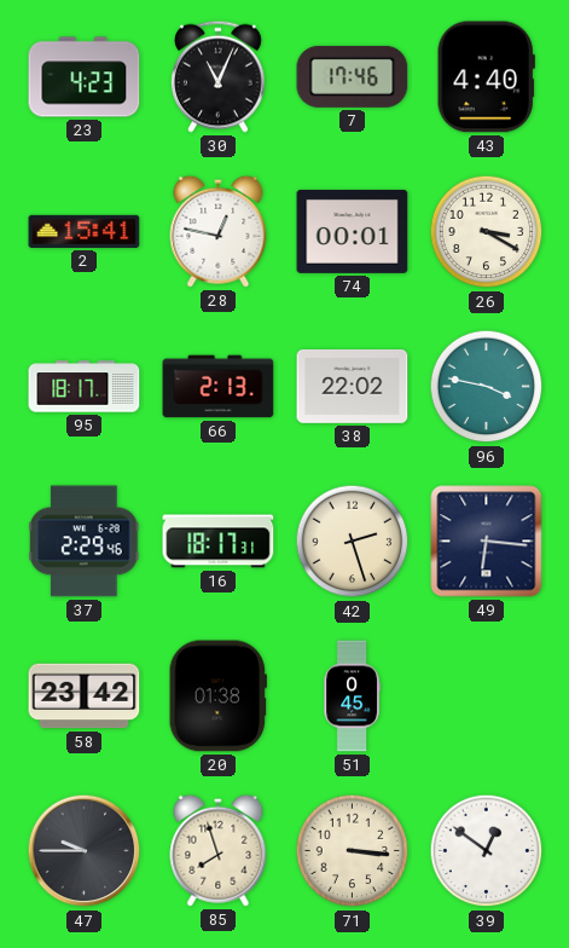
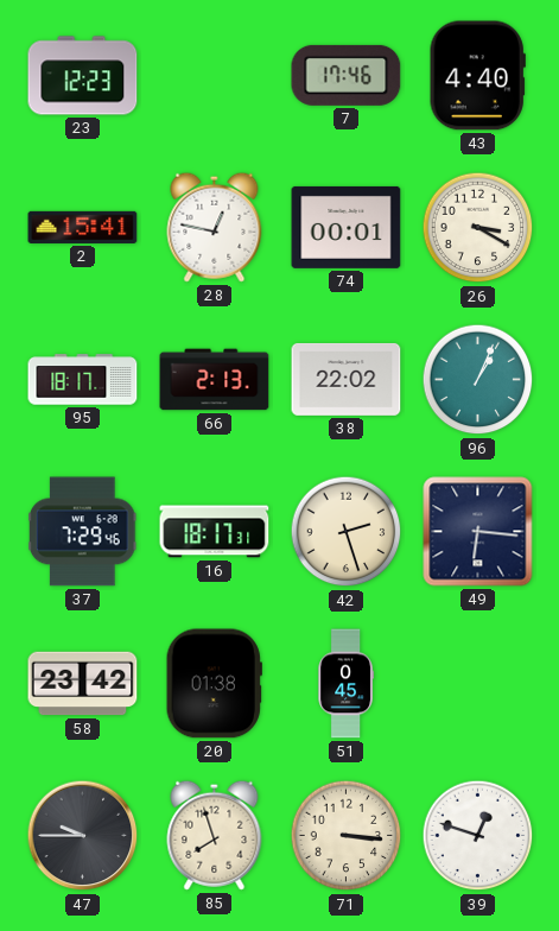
23: 4:23 -> 12:23
30: 11:04 -> none
96: 3:47 -> 1:04
37: 2:29 -> 7:29
39: 12:51 -> 12:48
